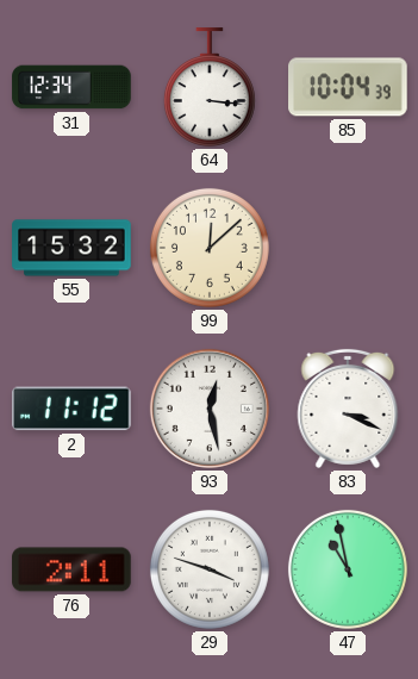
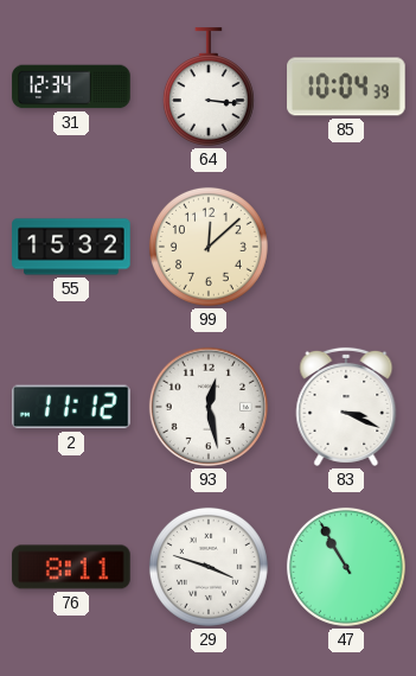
76: 2:11 -> 8:11
47: 10:58 -> 10:55
